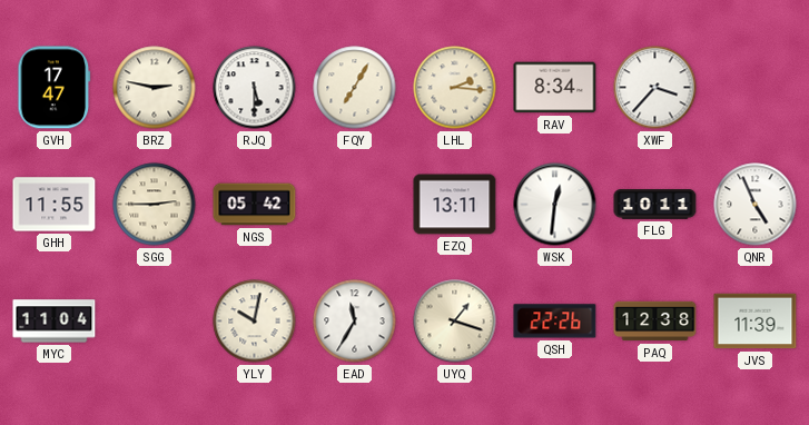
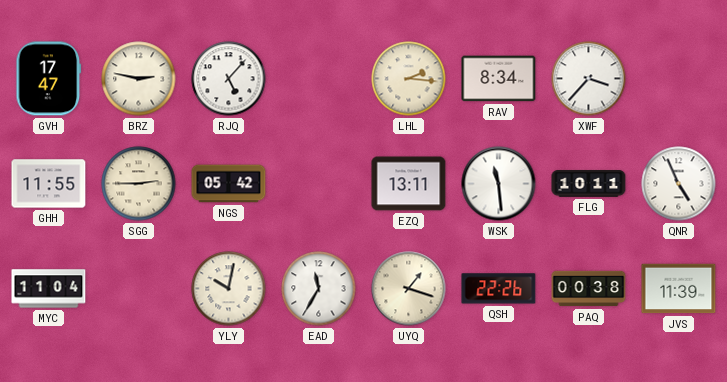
RJQ: 5:30 -> 5:07
FQY: 7:05 -> none
WSK: 12:31 -> 11:29
PAQ: 12:38 -> 00:38
